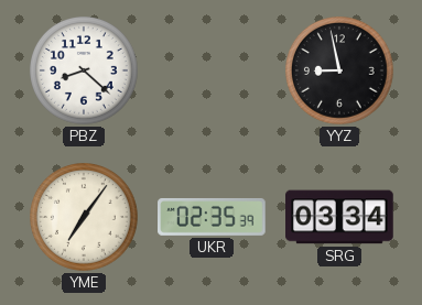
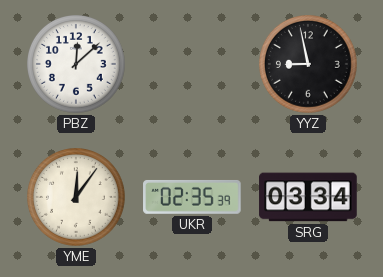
PBZ: 8:22 -> 12:08
YME: 7:06 -> 12:06
